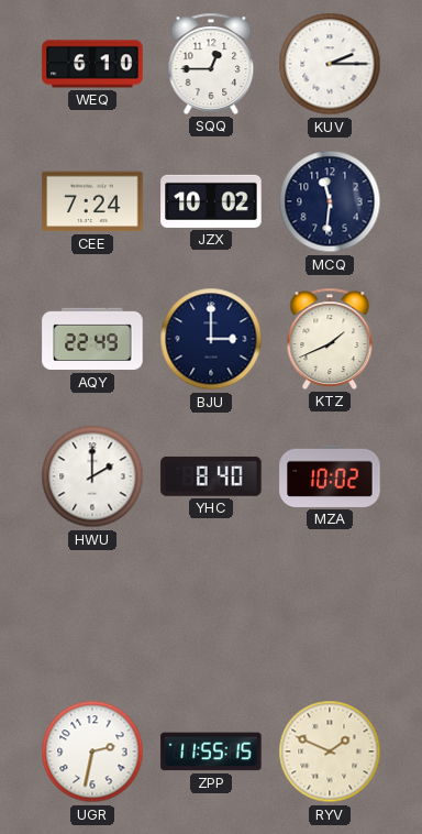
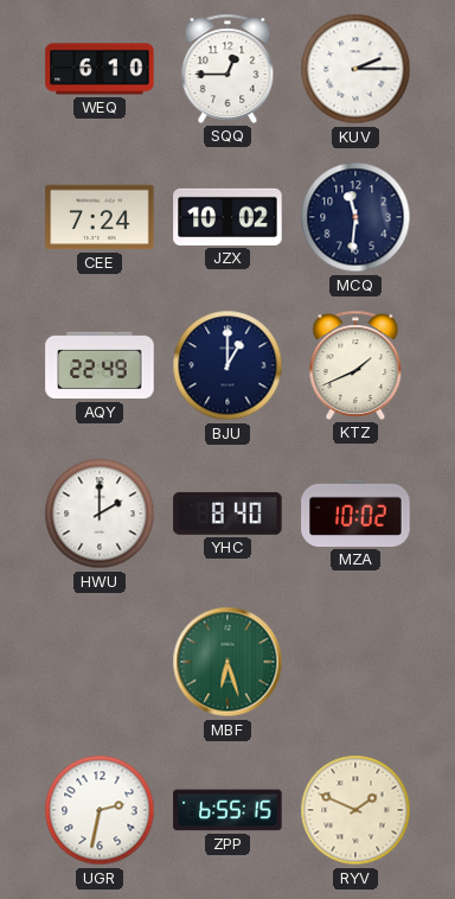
BJU: 3:00 -> 1:00
MBF: none -> 6:27
ZPP: 11:55 -> 6:55
